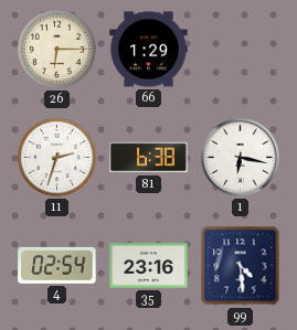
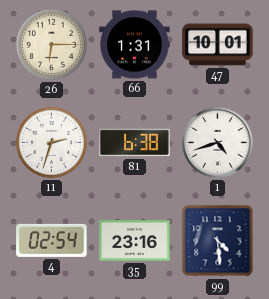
66: 1:29 -> 1:31
47: none -> 10:01
1: 6:17 -> 4:42
